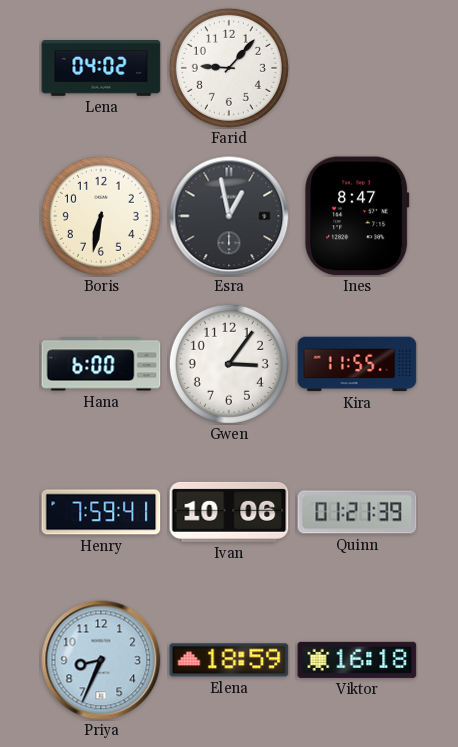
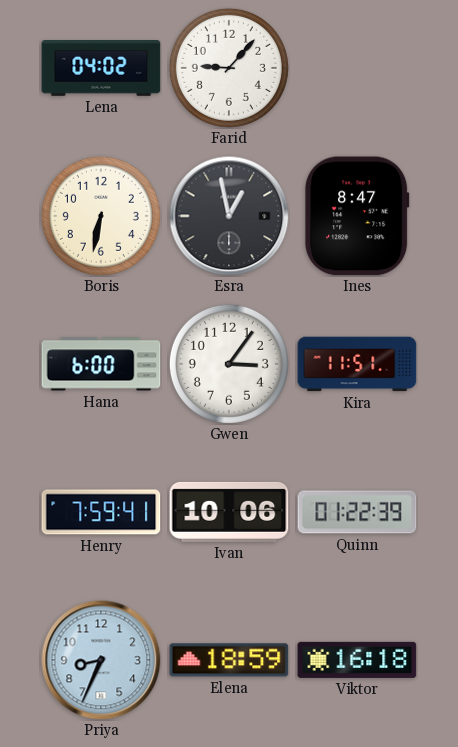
Kira: 11:55 -> 11:51
Quinn: 01:21 -> 01:22
